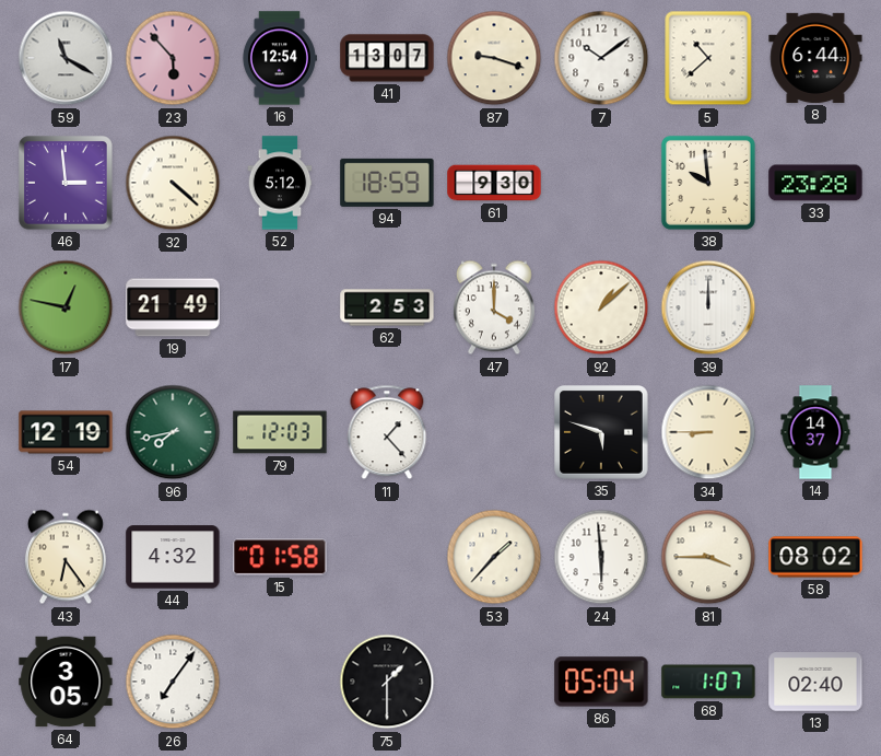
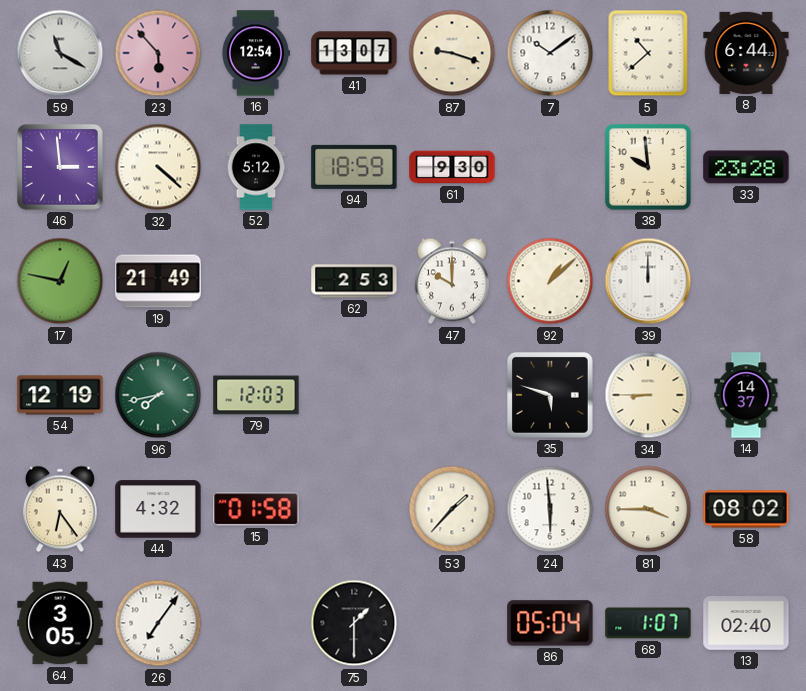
47: 4:00 -> 10:00
11: 1:23 -> none
